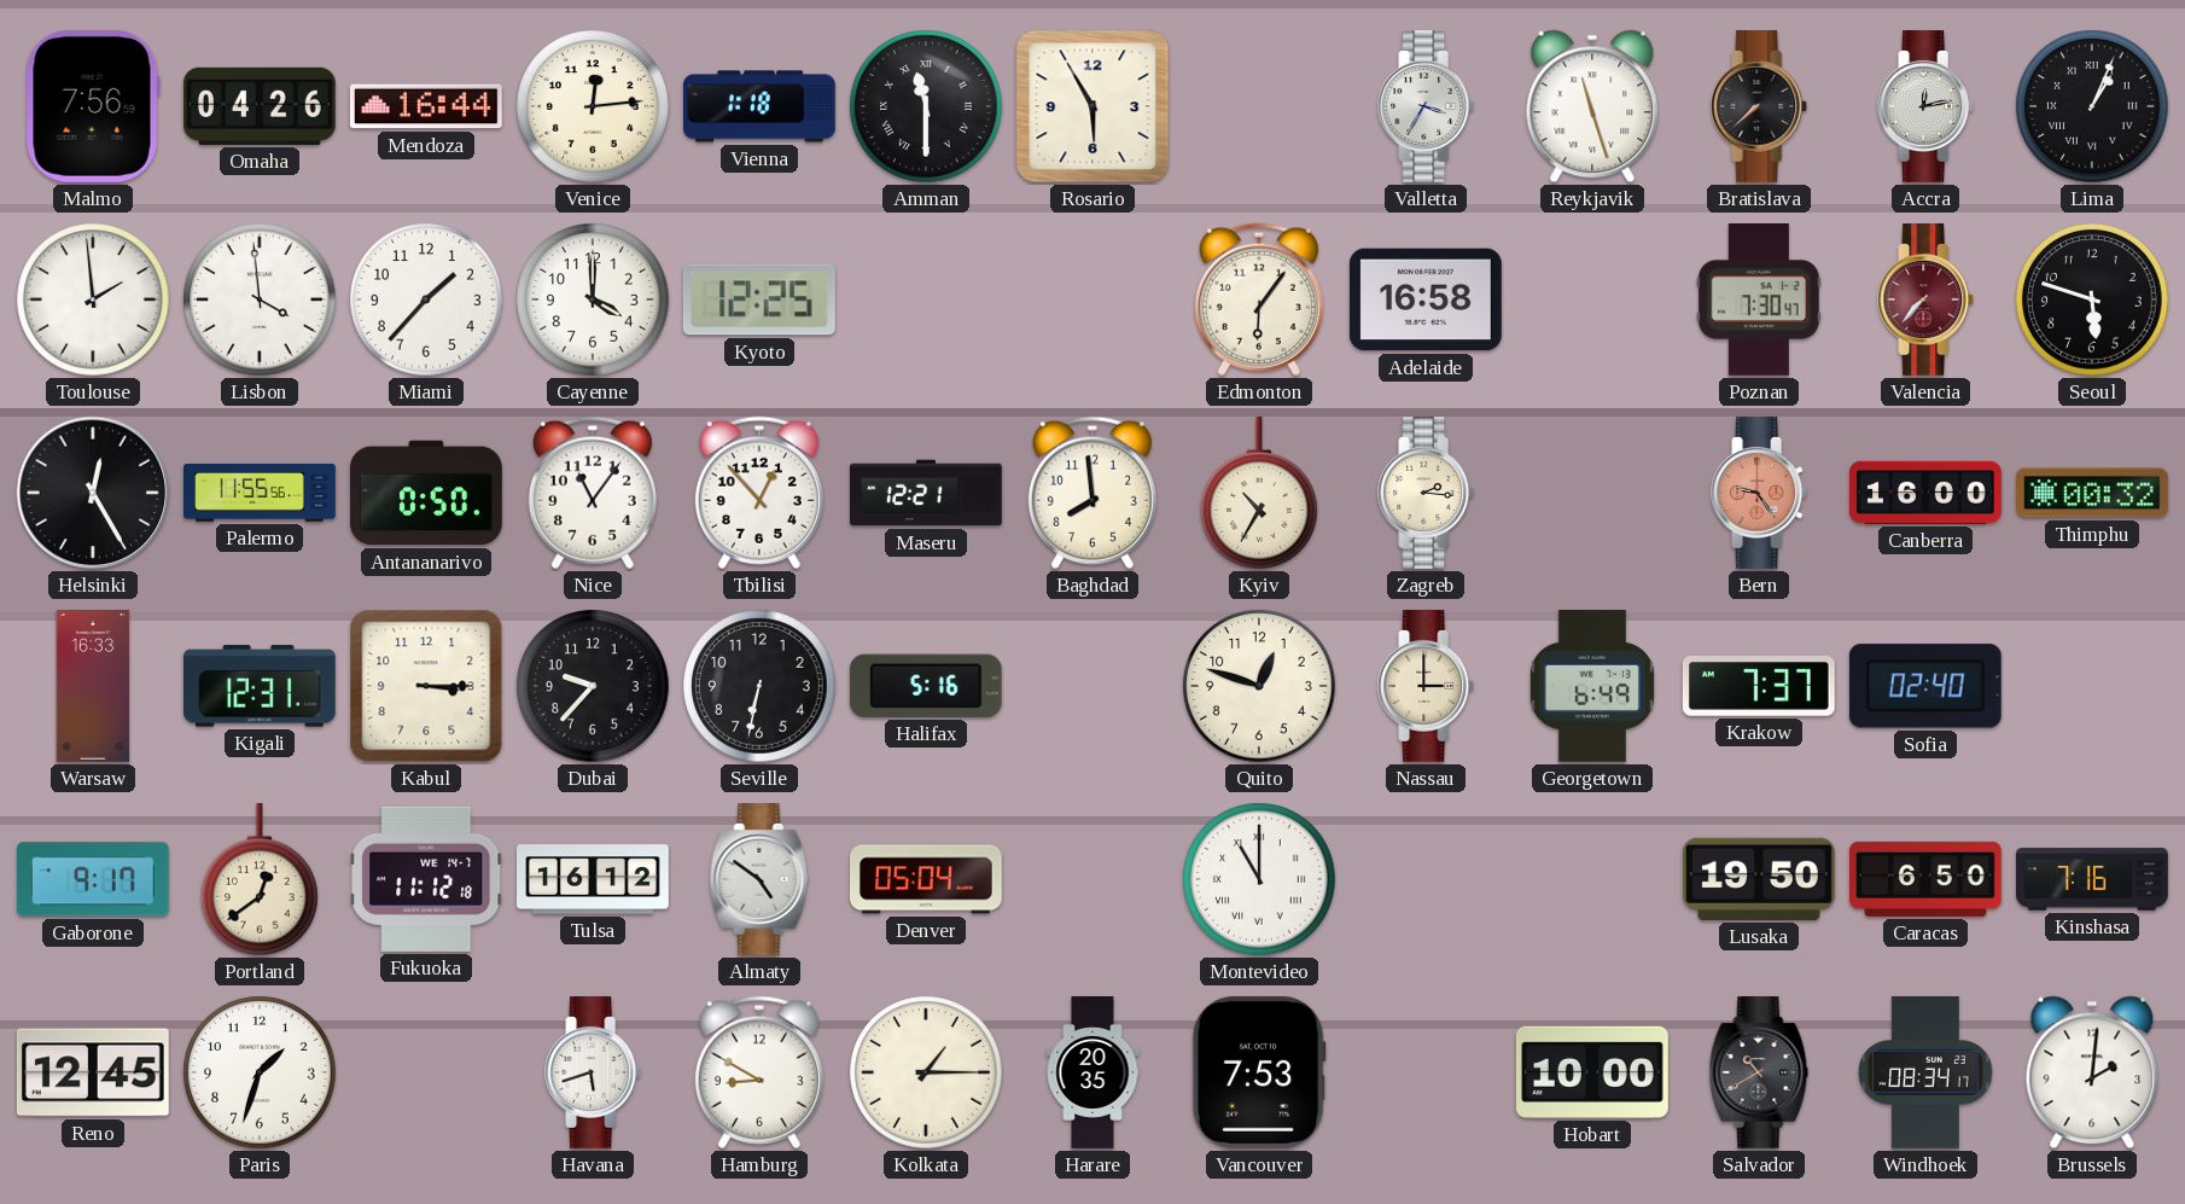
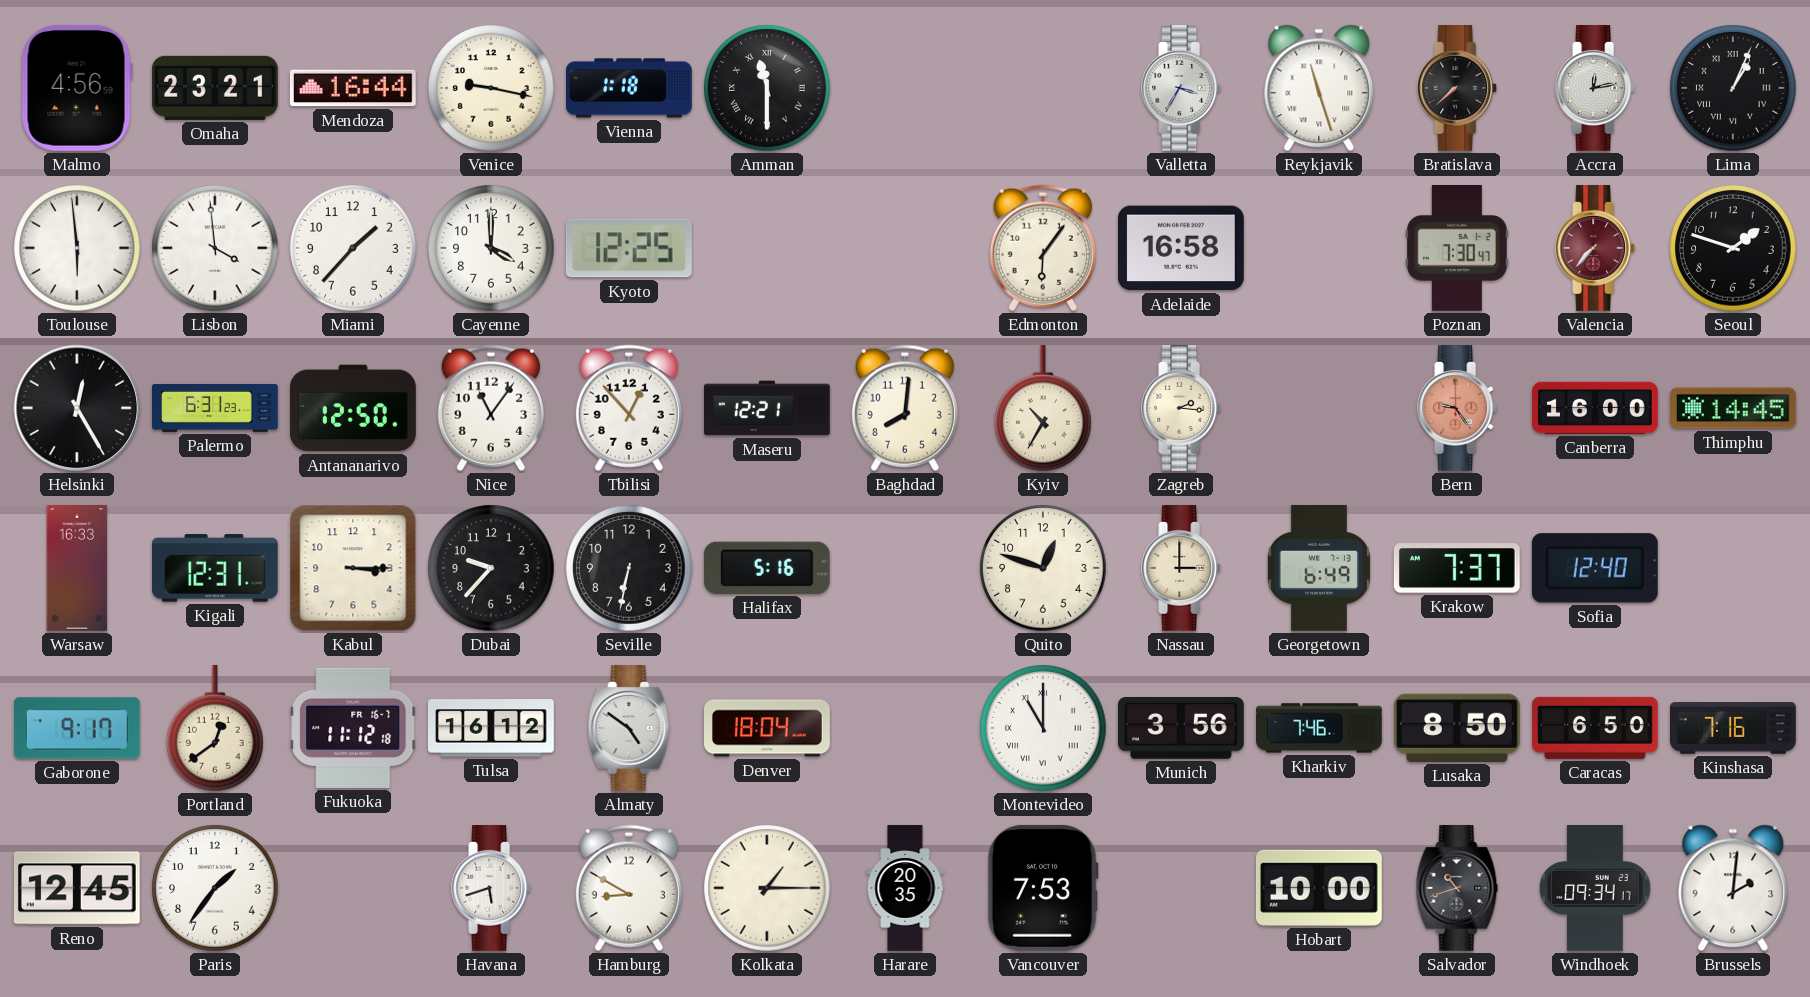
Malmo: 7:56 -> 4:56
Omaha: 04:26 -> 23:21
Venice: 12:14 -> 9:17
Rosario: 5:55 -> none
Toulouse: 1:59 -> 5:59
Seoul: 5:48 -> 1:48
Palermo: 11:55 -> 6:31
Antananarivo: 0:50 -> 12:50
Baghdad: 7:59 -> 8:01
Thimphu: 00:32 -> 14:45
Sofia: 02:40 -> 12:40
Fukuoka date: WE 14-7 -> FR 16-7
Denver: 05:04 -> 18:04
Munich: none -> 3:56
Kharkiv: none -> 7:46
Lusaka: 19:50 -> 8:50
Paris: 1:33 -> 1:36
Salvador: 10:40 -> 10:42
Windhoek: 08:34 -> 09:34
